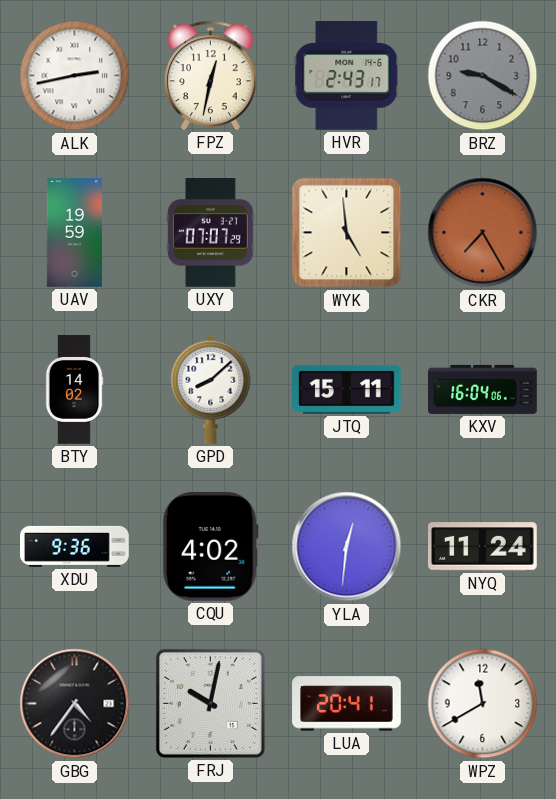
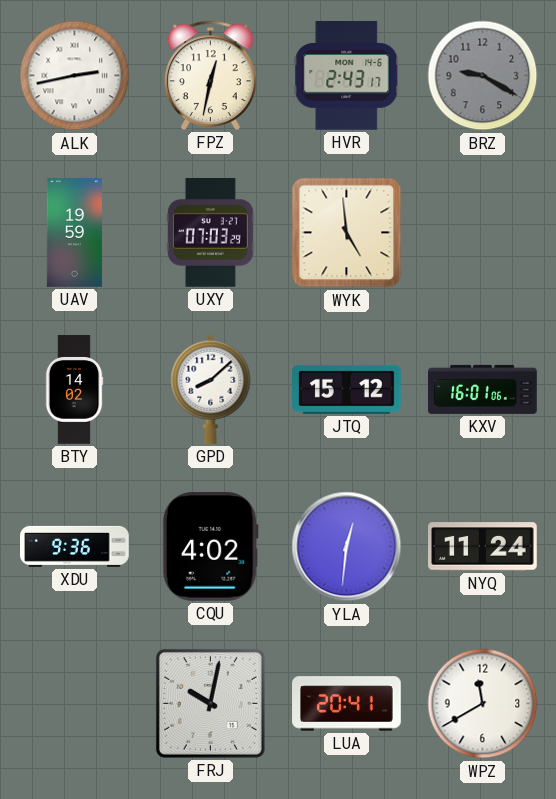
UXY: 07:07 -> 07:03
CKR: 7:25 -> none
JTQ: 15:11 -> 15:12
KXV: 16:04 -> 16:01
GBG: 4:36 -> none
